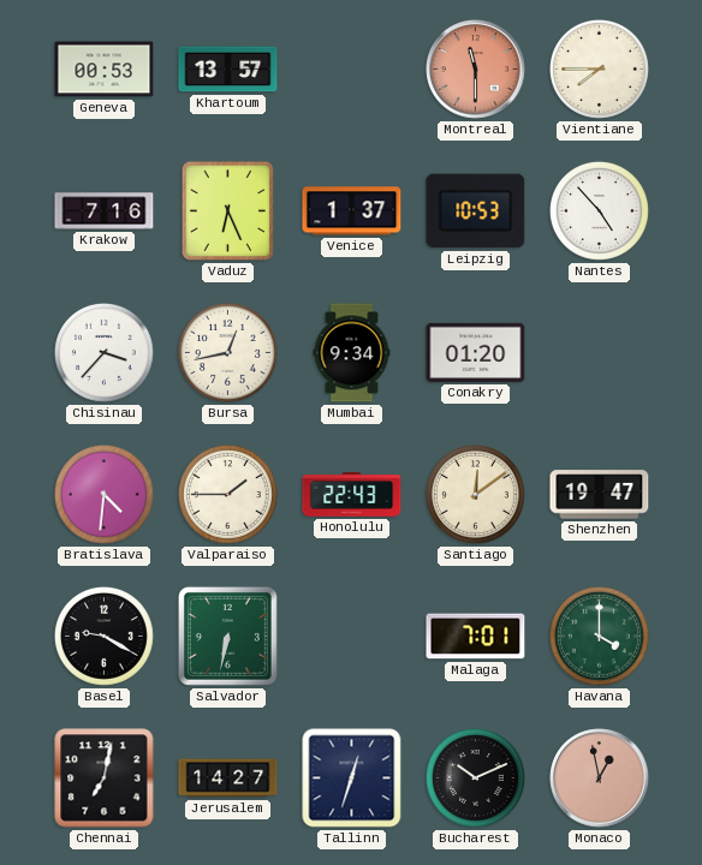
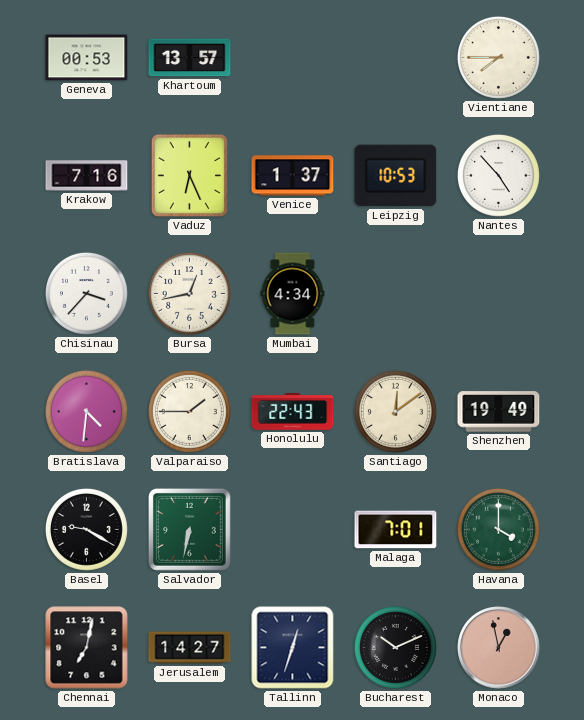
Montreal: 11:30 -> none
Mumbai: 9:34 -> 4:34
Conakry: 01:20 -> none
Shenzhen: 19:47 -> 19:49
